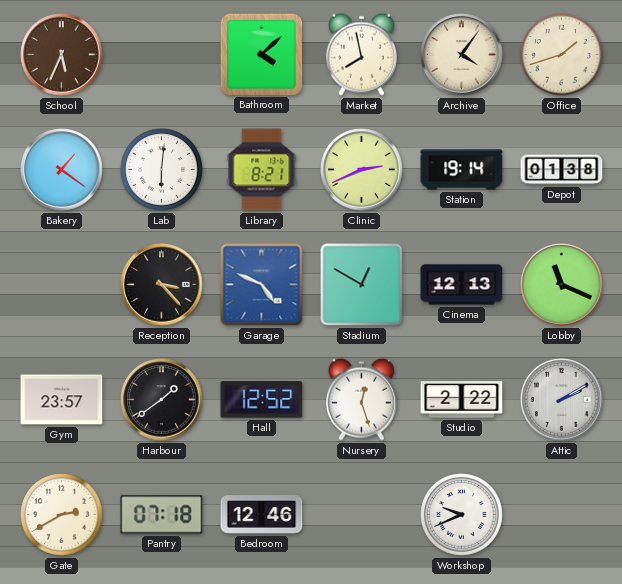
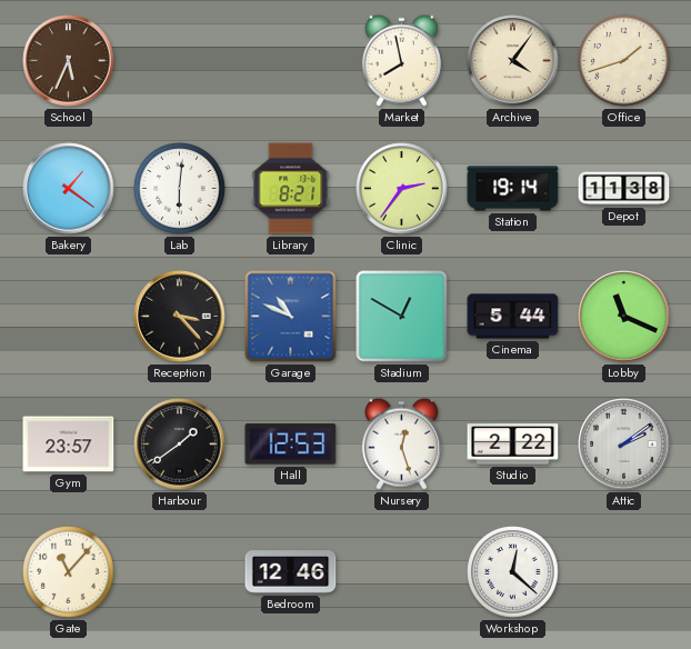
Bathroom: 4:08 -> none
Clinic: 2:41 -> 2:36
Depot: 01:38 -> 11:38
Garage: 4:49 -> 10:49
Cinema: 12:13 -> 5:44
Hall: 12:52 -> 12:53
Attic: 2:10 -> 2:09
Gate: 2:40 -> 11:07
Pantry: 07:18 -> none
Workshop: 9:41 -> 12:22
